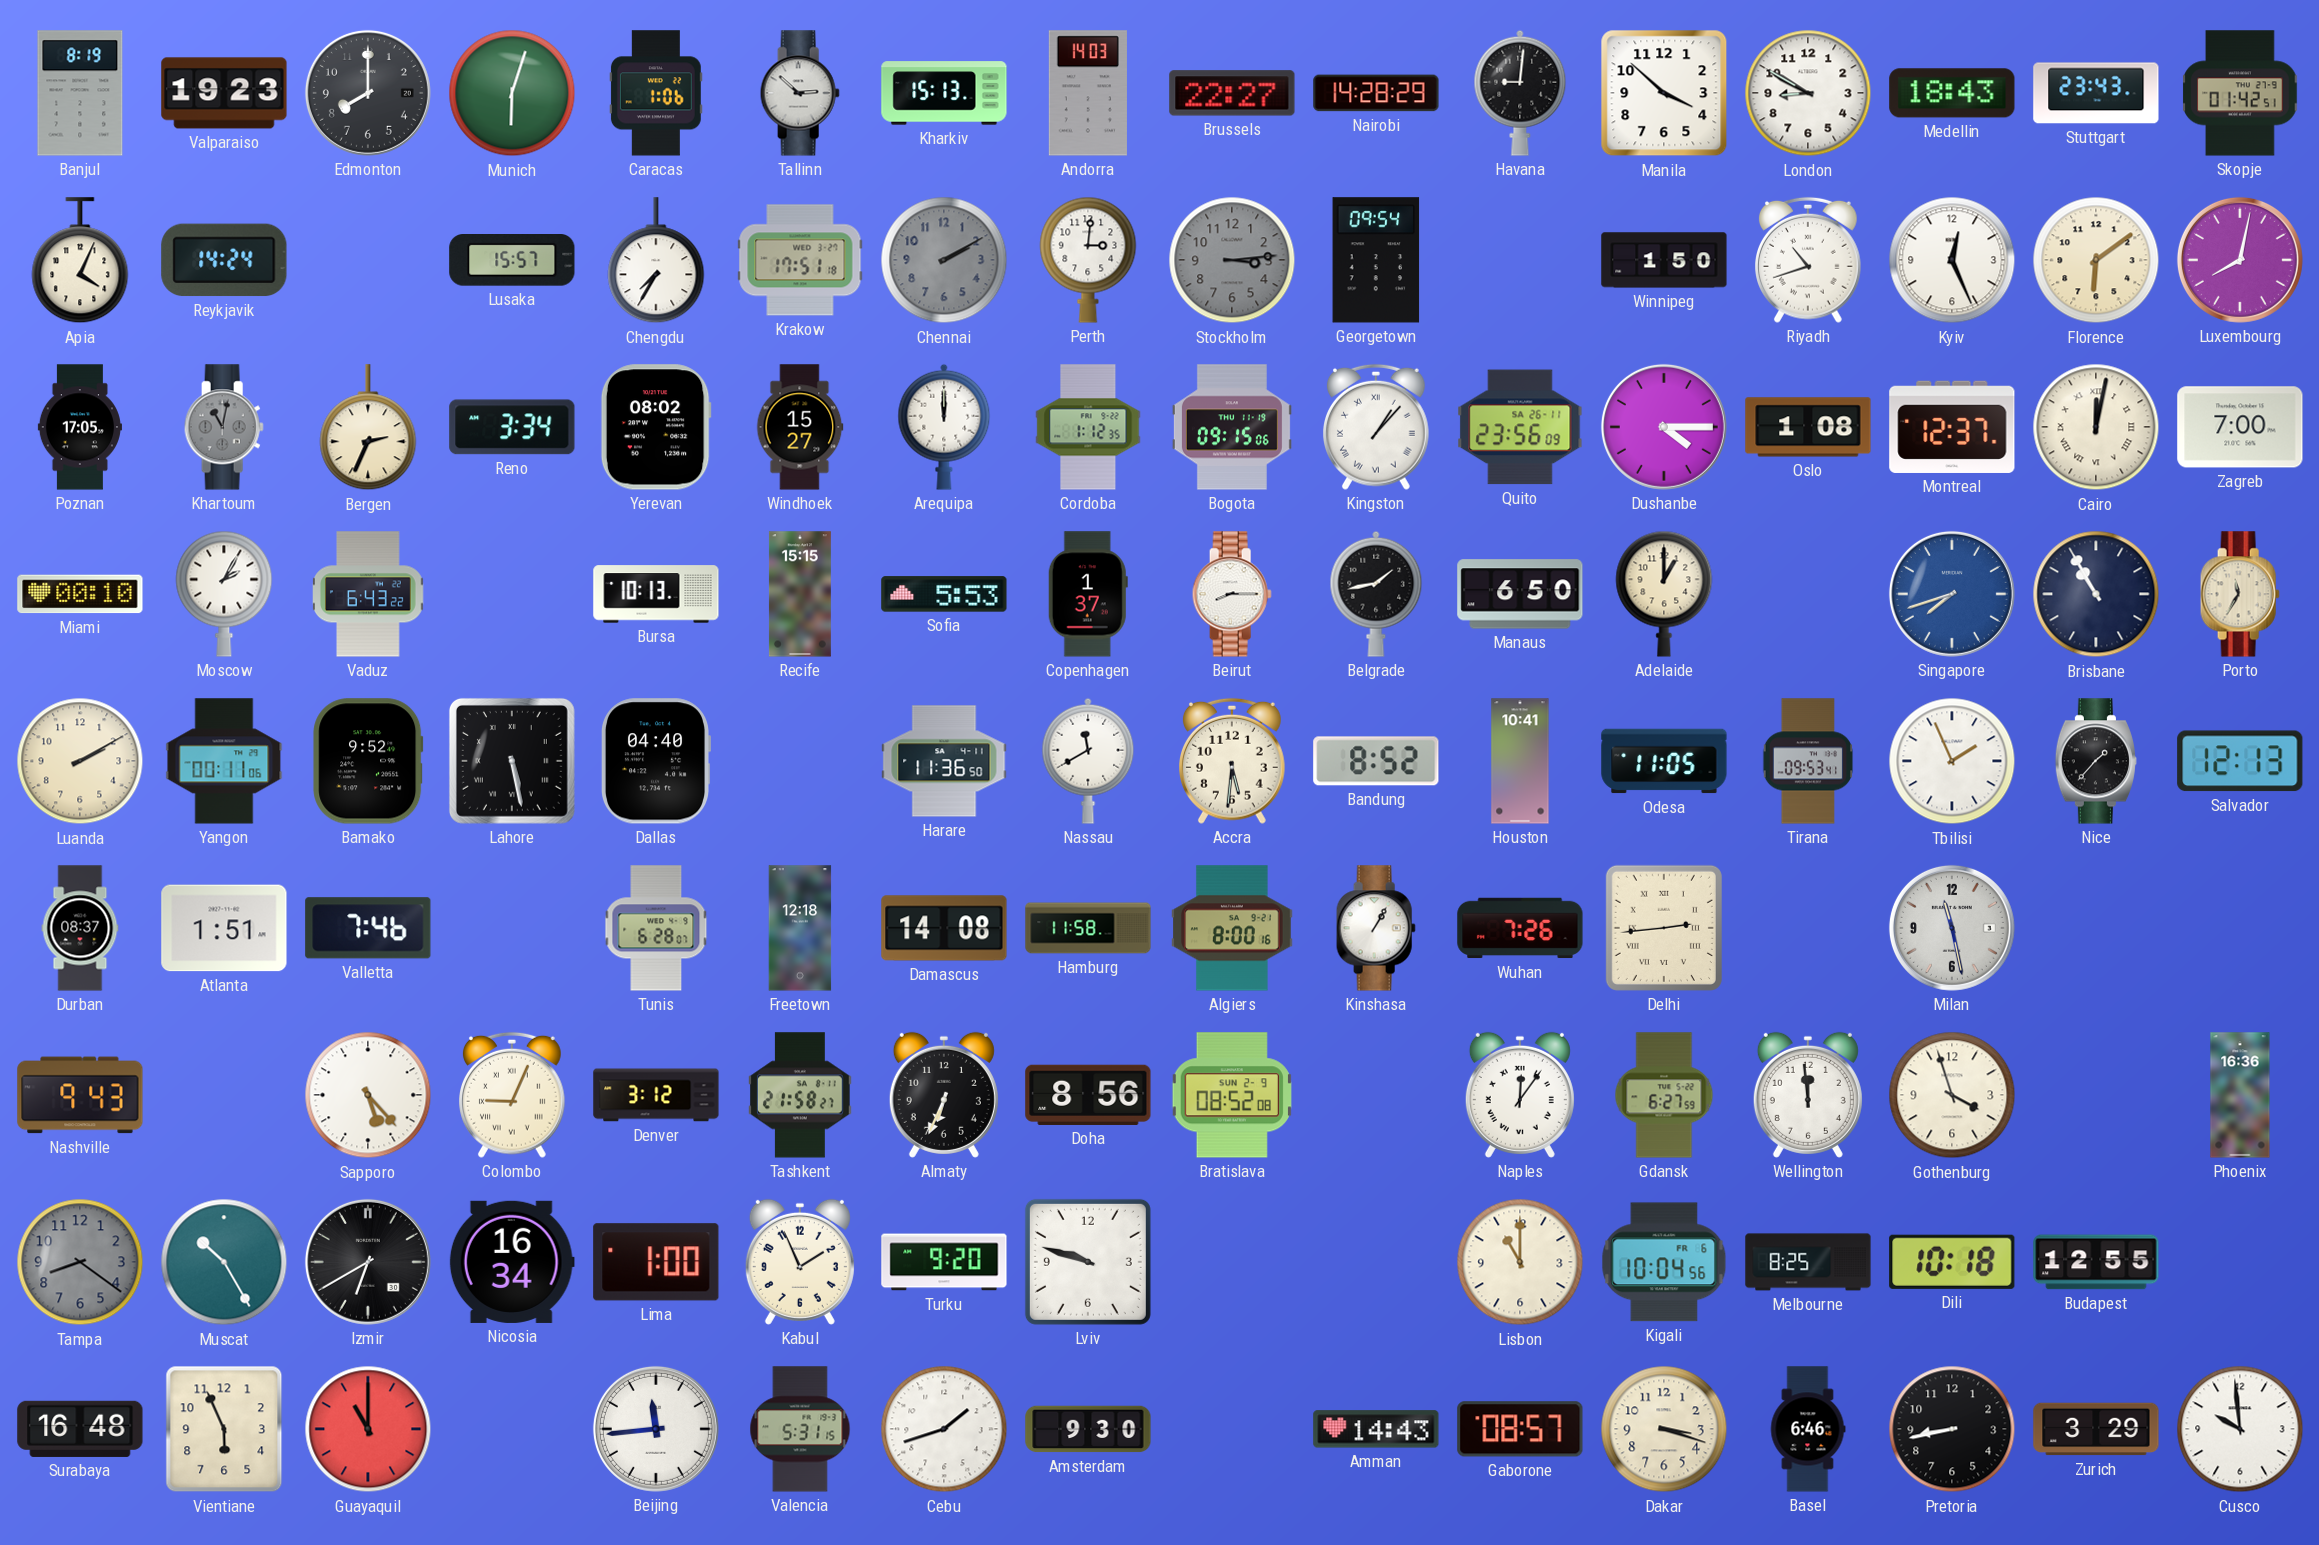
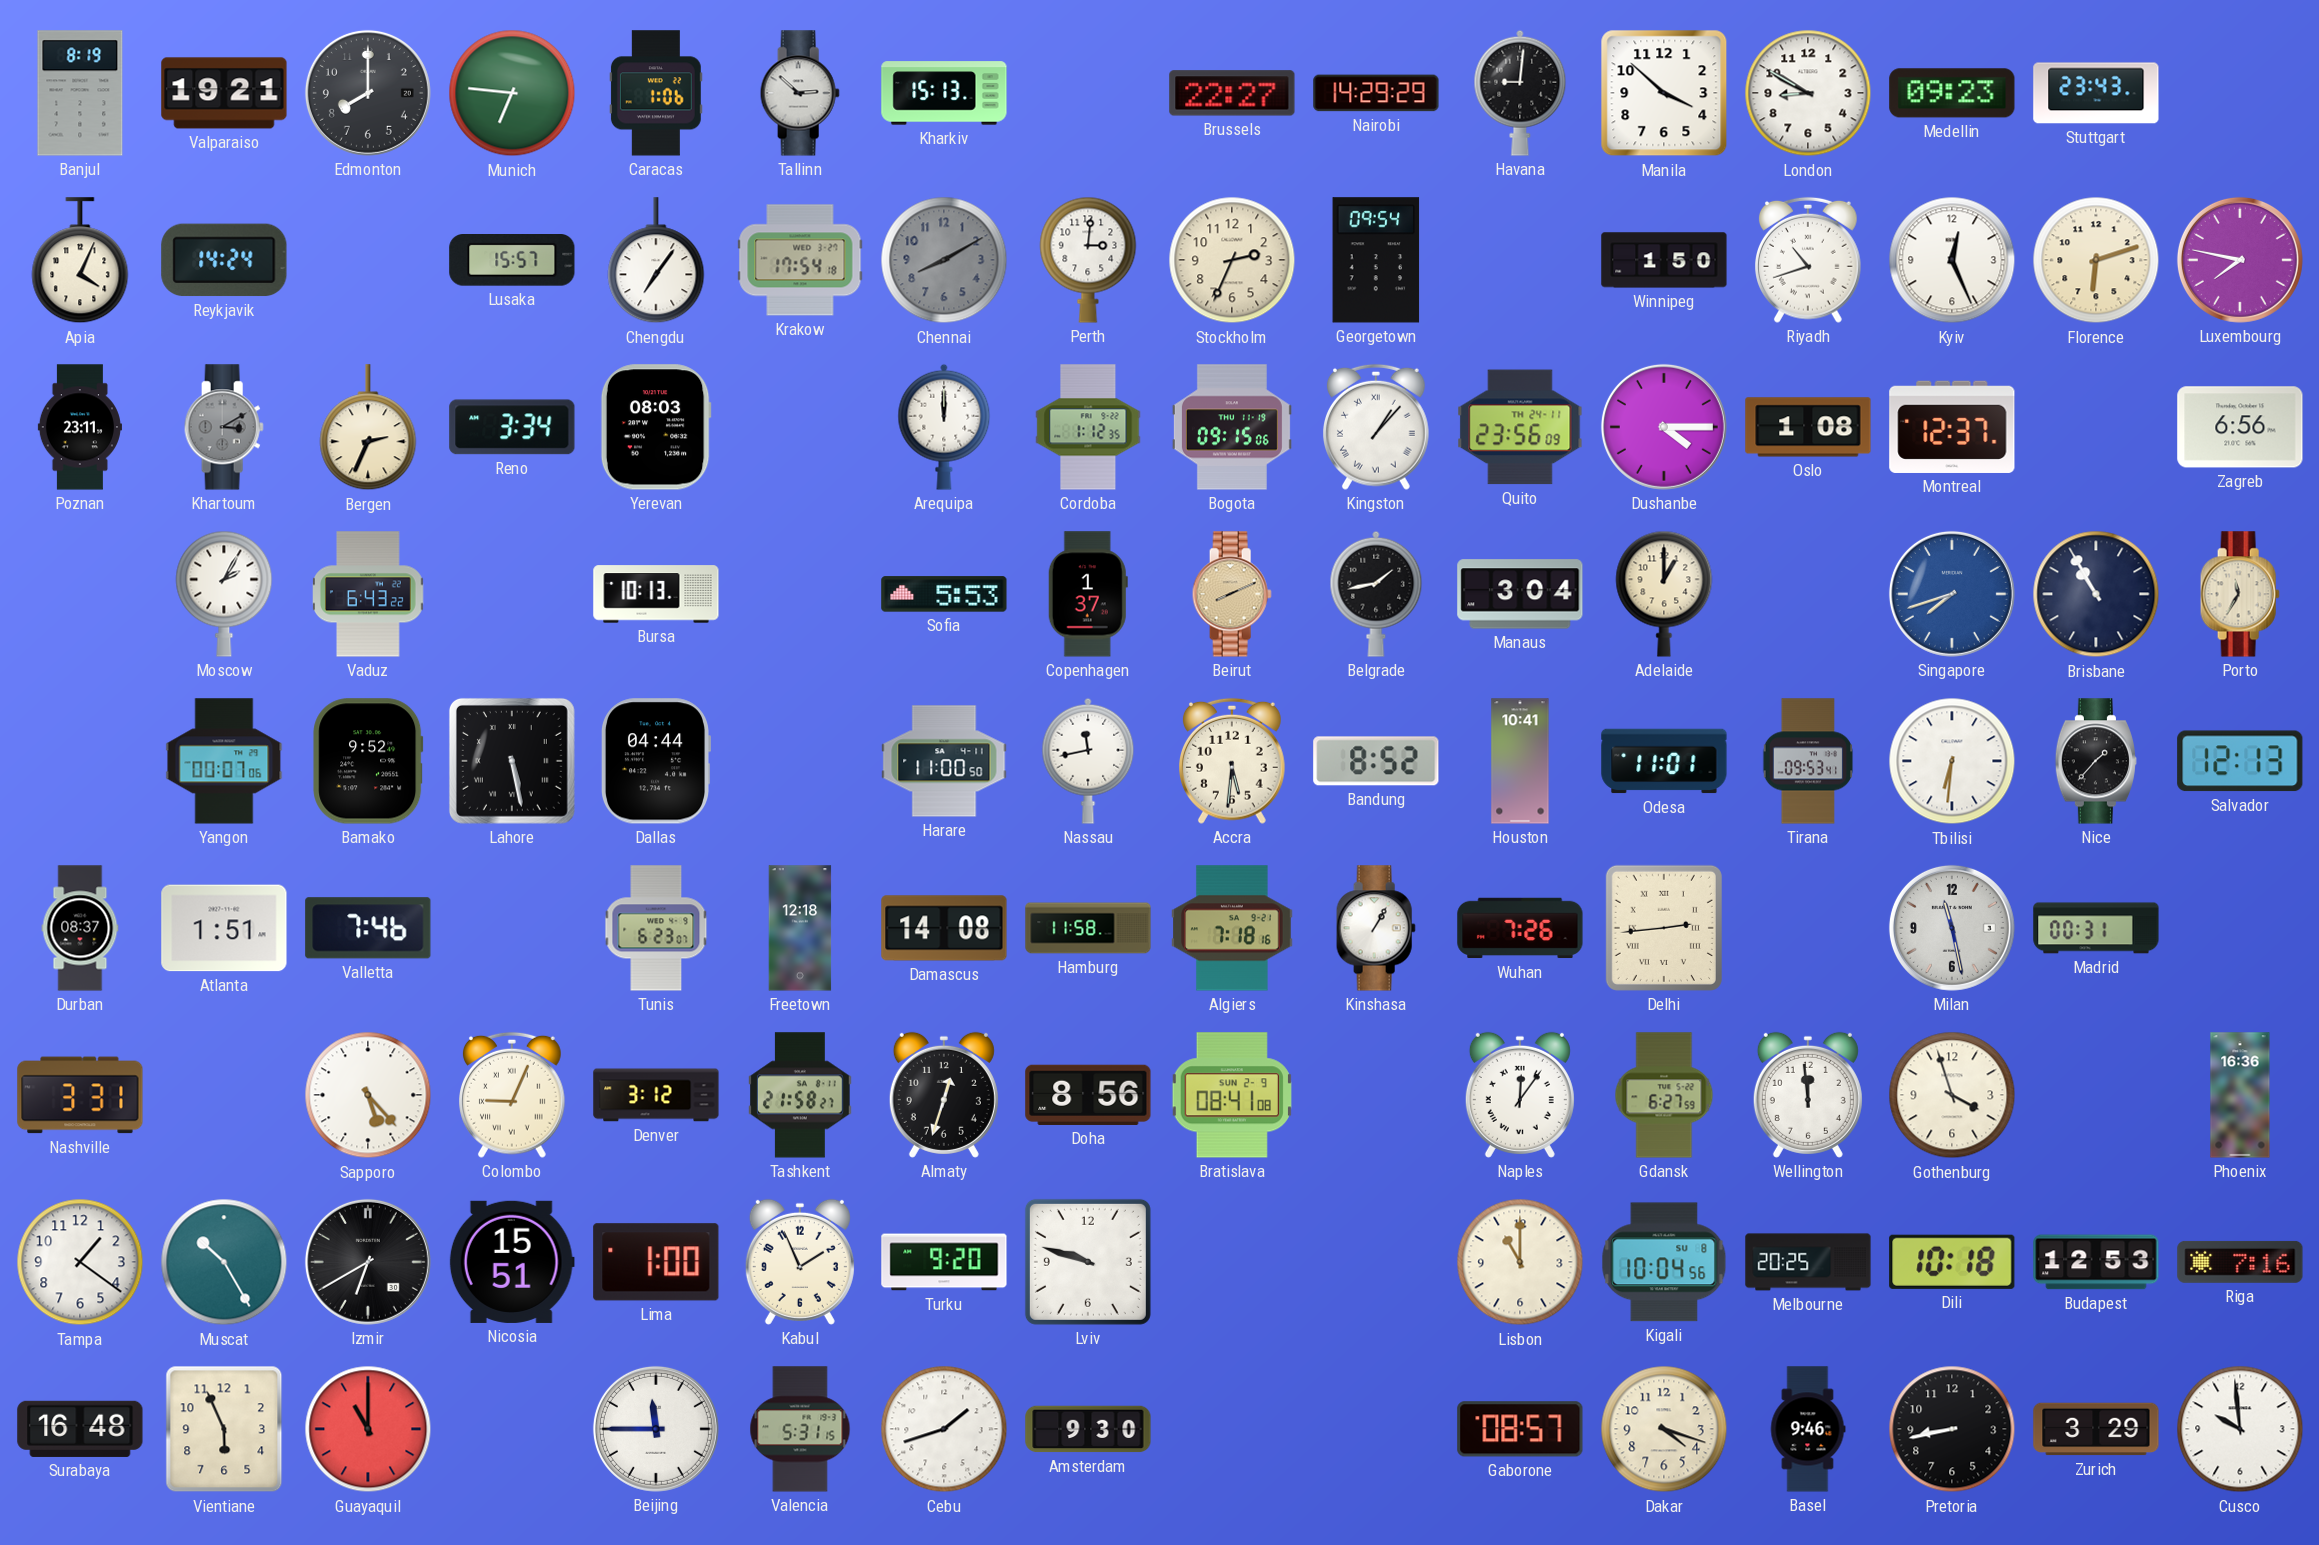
Valparaiso: 19:23 -> 19:21
Munich: 6:03 -> 6:46
Andorra: 14:03 -> none
Nairobi: 14:28 -> 14:29
Medellin: 18:43 -> 09:23
Skopje: 01:42 -> none
Chengdu: 7:35 -> 7:06
Krakow: 17:51 -> 17:54
Chennai: 2:10 -> 8:10
Stockholm: 3:14 -> 2:34
Stockholm dial: grey -> cream
Florence: 6:09 -> 6:12
Luxembourg: 8:02 -> 7:47
Poznan: 17:05 -> 23:11
Khartoum: 11:02 -> 3:10
Yerevan: 08:02 -> 08:03
Windhoek: 15:27 -> none
Quito date: SA 26-11 -> TH 24-11
Cairo: 12:02 -> none
Zagreb: 7:00 -> 6:56
Miami: 00:10 -> none
Recife: 15:15 -> none
Beirut: 8:15 -> 8:11
Beirut dial: white -> champagne
Manaus: 6:50 -> 3:04
Luanda: 2:10 -> none
Yangon: 00:11 -> 00:07
Dallas: 04:40 -> 04:44
Harare: 11:36 -> 11:00
Nassau: 11:40 -> 11:43
Odesa: 11:05 -> 11:01
Tbilisi: 1:56 -> 6:31
Tunis: 6:28 -> 6:23
Algiers: 8:00 -> 7:18
Madrid: none -> 00:31
Nashville: 9:43 -> 3:31
Almaty: 6:34 -> 12:33
Bratislava: 08:52 -> 08:41
Tampa: 8:21 -> 1:21
Tampa dial: grey -> white
Nicosia: 16:34 -> 15:51
Kigali date: FR 6 -> SU 8
Melbourne: 8:25 -> 20:25
Budapest: 12:55 -> 12:53
Riga: none -> 7:16
Beijing: 11:44 -> 11:45
Amman: 14:43 -> none
Dakar: 3:18 -> 4:18
Basel: 6:46 -> 9:46
